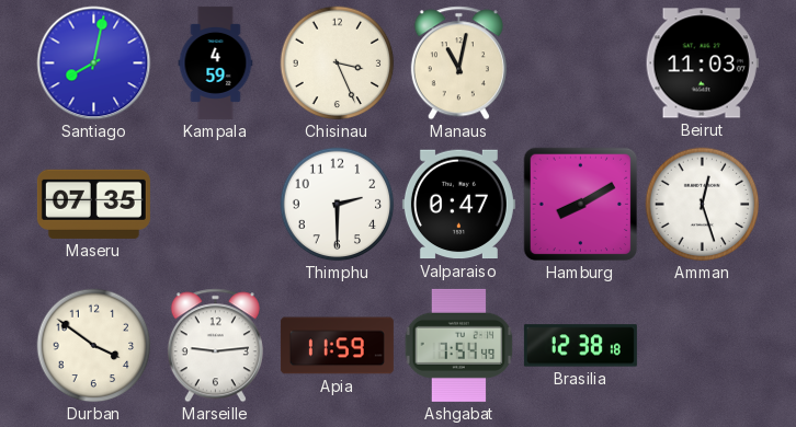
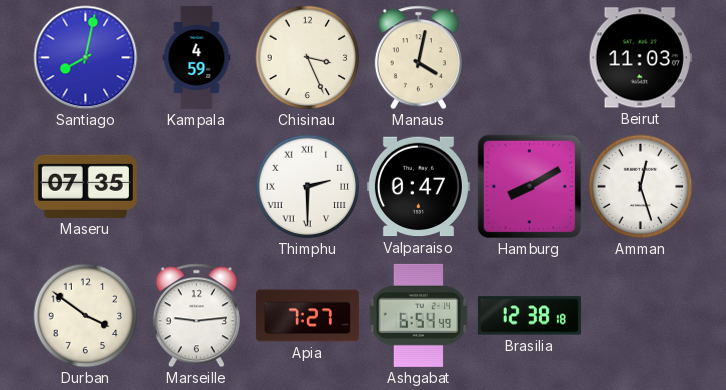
Manaus: 11:02 -> 4:02
Thimphu numerals: Arabic -> Roman
Apia: 11:59 -> 7:27
Ashgabat: 7:54 -> 6:54
